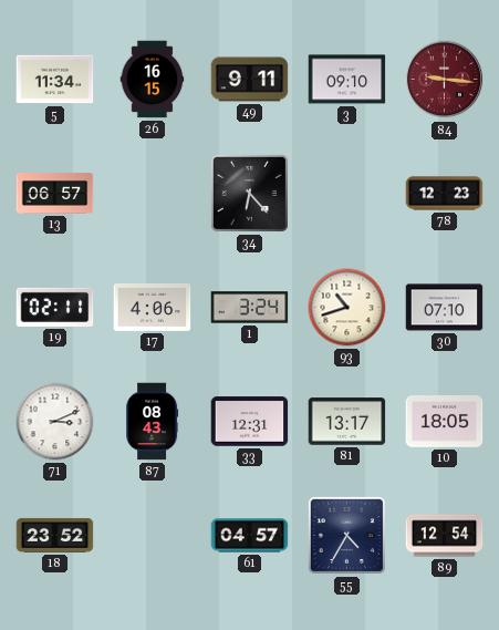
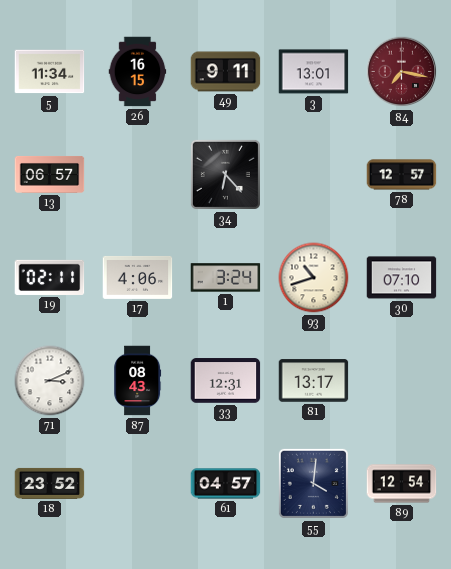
3: 09:10 -> 13:01
84: 9:16 -> 7:17
78: 12:23 -> 12:57
10: 18:05 -> none
55: 4:35 -> 4:01
